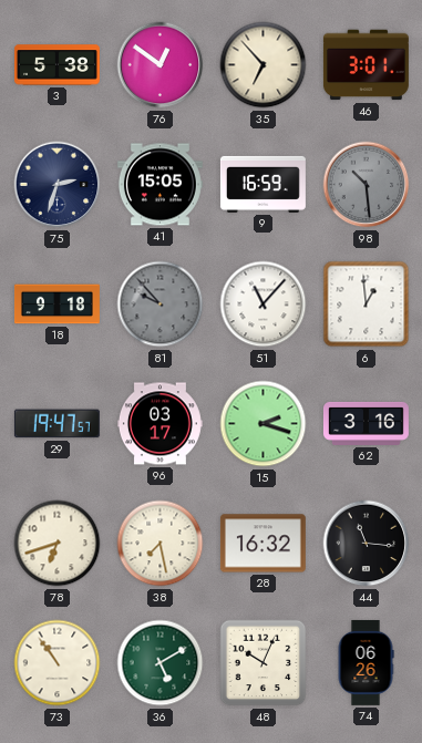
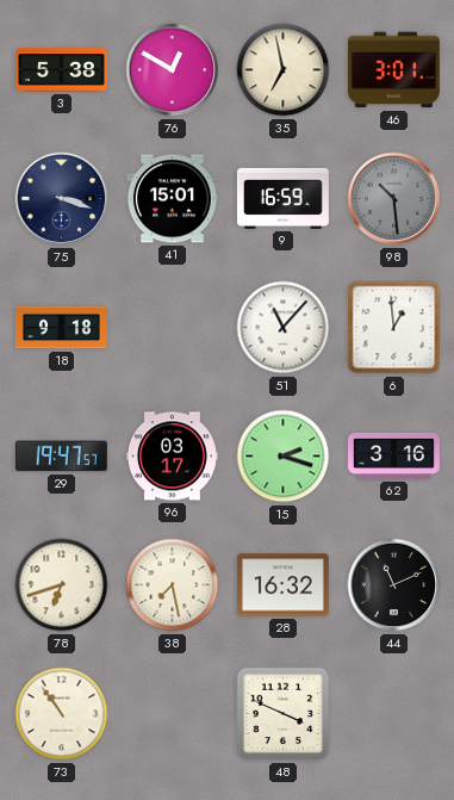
76: 12:51 -> 12:50
35: 6:53 -> 6:58
75: 2:33 -> 3:18
41: 15:05 -> 15:01
81: 9:53 -> none
44: 11:16 -> 11:11
36: 5:10 -> none
48: 10:04 -> 3:49
74: 06:26 -> none
